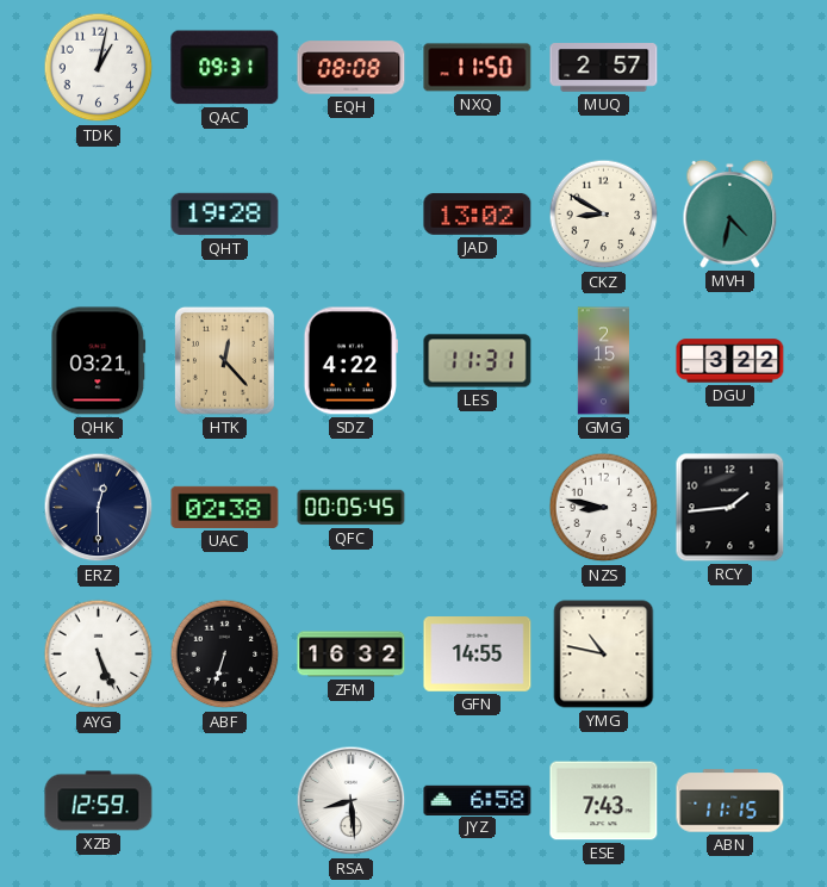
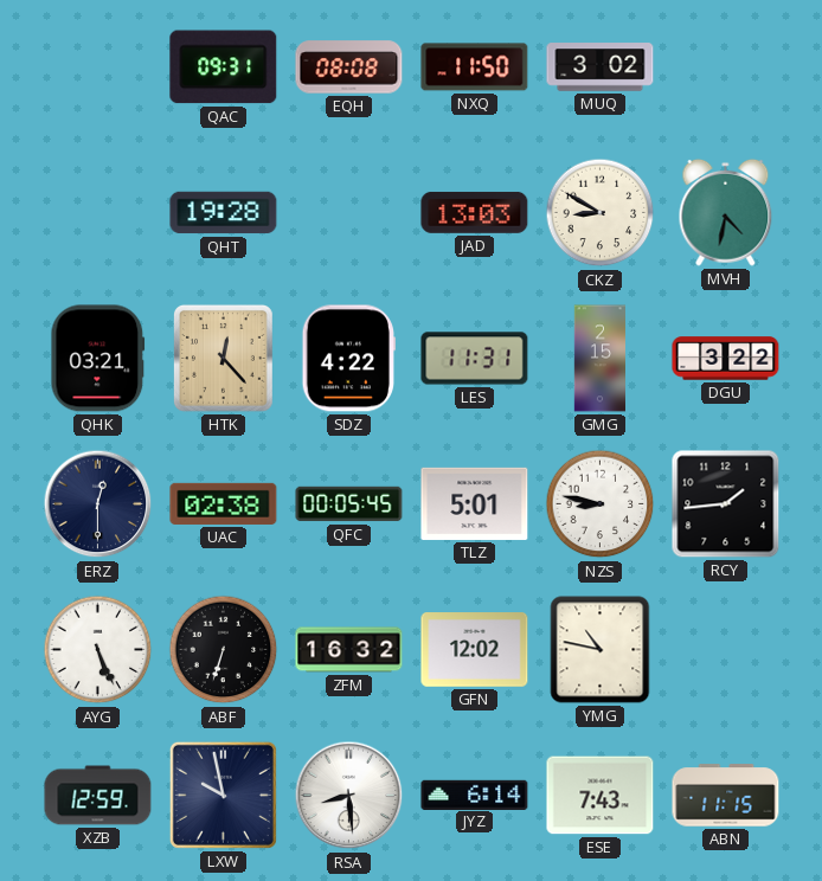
TDK: 1:02 -> none
MUQ: 2:57 -> 3:02
JAD: 13:02 -> 13:03
TLZ: none -> 5:01
GFN: 14:55 -> 12:02
LXW: none -> 9:58
JYZ: 6:58 -> 6:14
